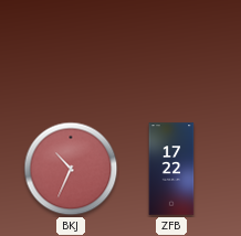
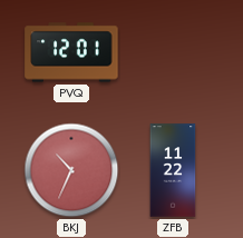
PVQ: none -> 12:01
ZFB: 17:22 -> 11:22
